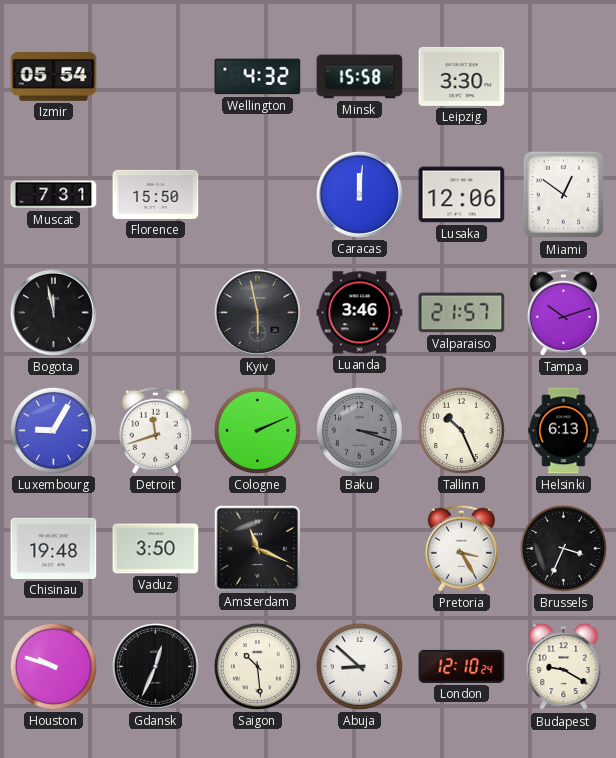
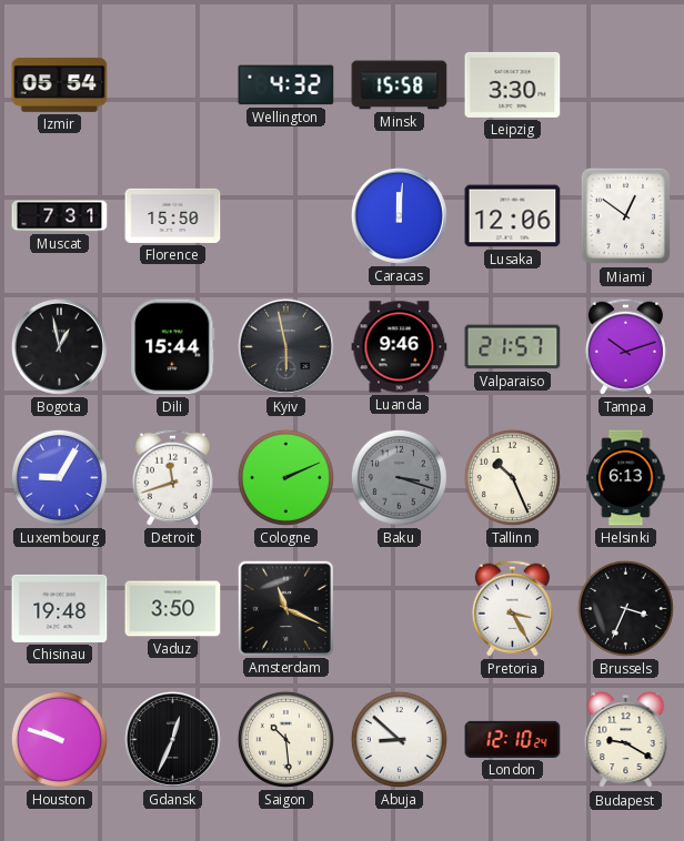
Bogota: 11:58 -> 12:58
Dili: none -> 15:44
Luanda: 3:46 -> 9:46
